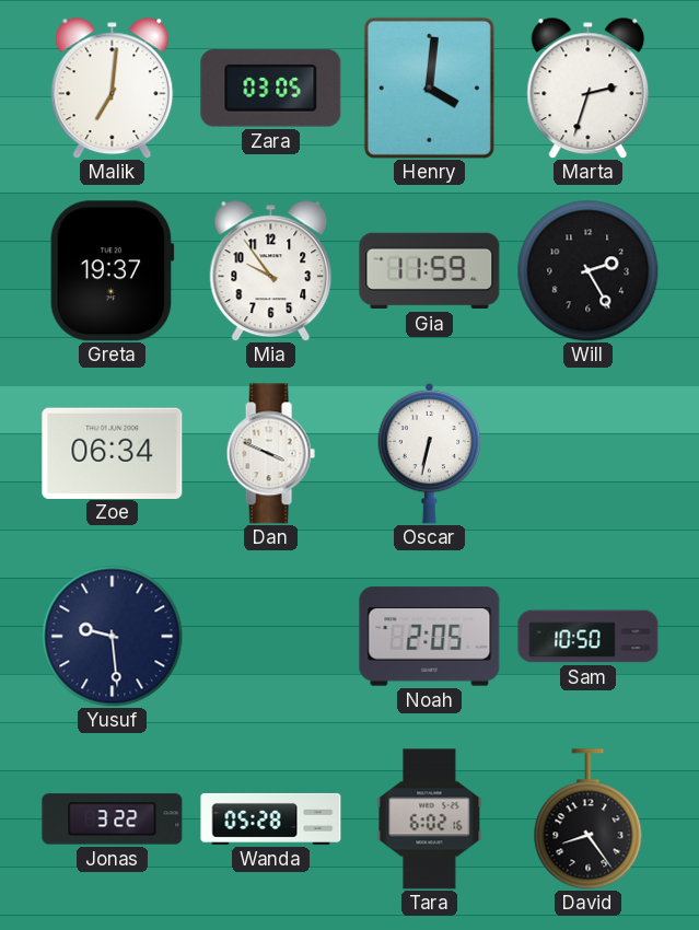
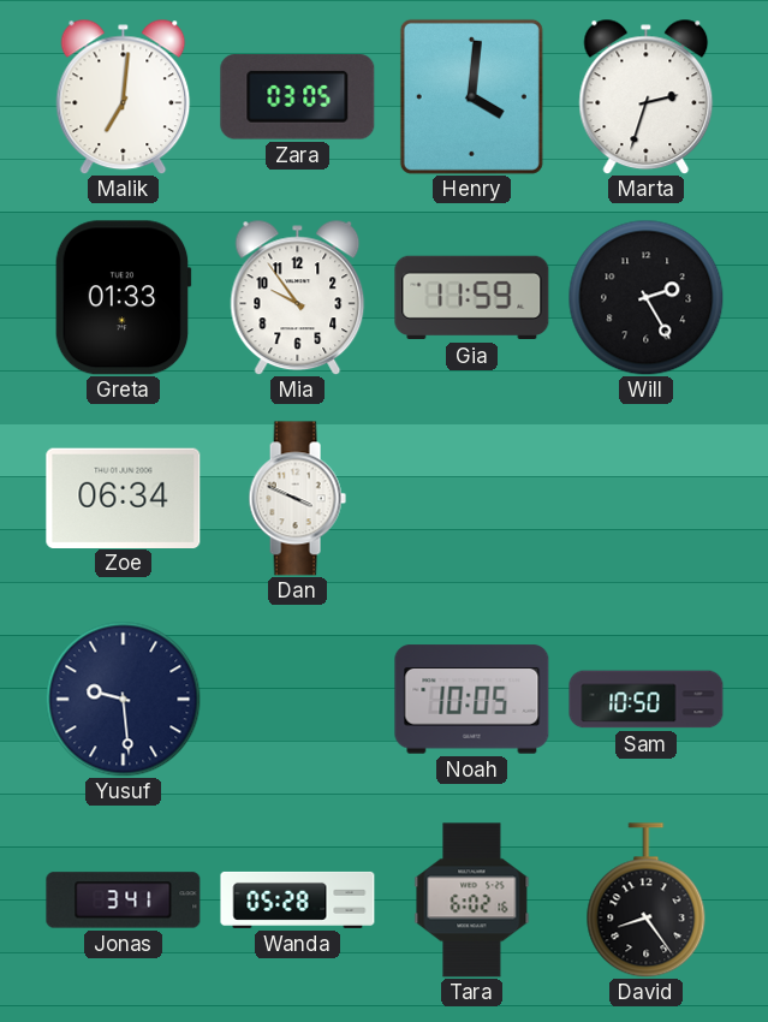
Greta: 19:37 -> 01:33
Oscar: 6:32 -> none
Noah: 2:05 -> 10:05
Jonas: 3:22 -> 3:41
